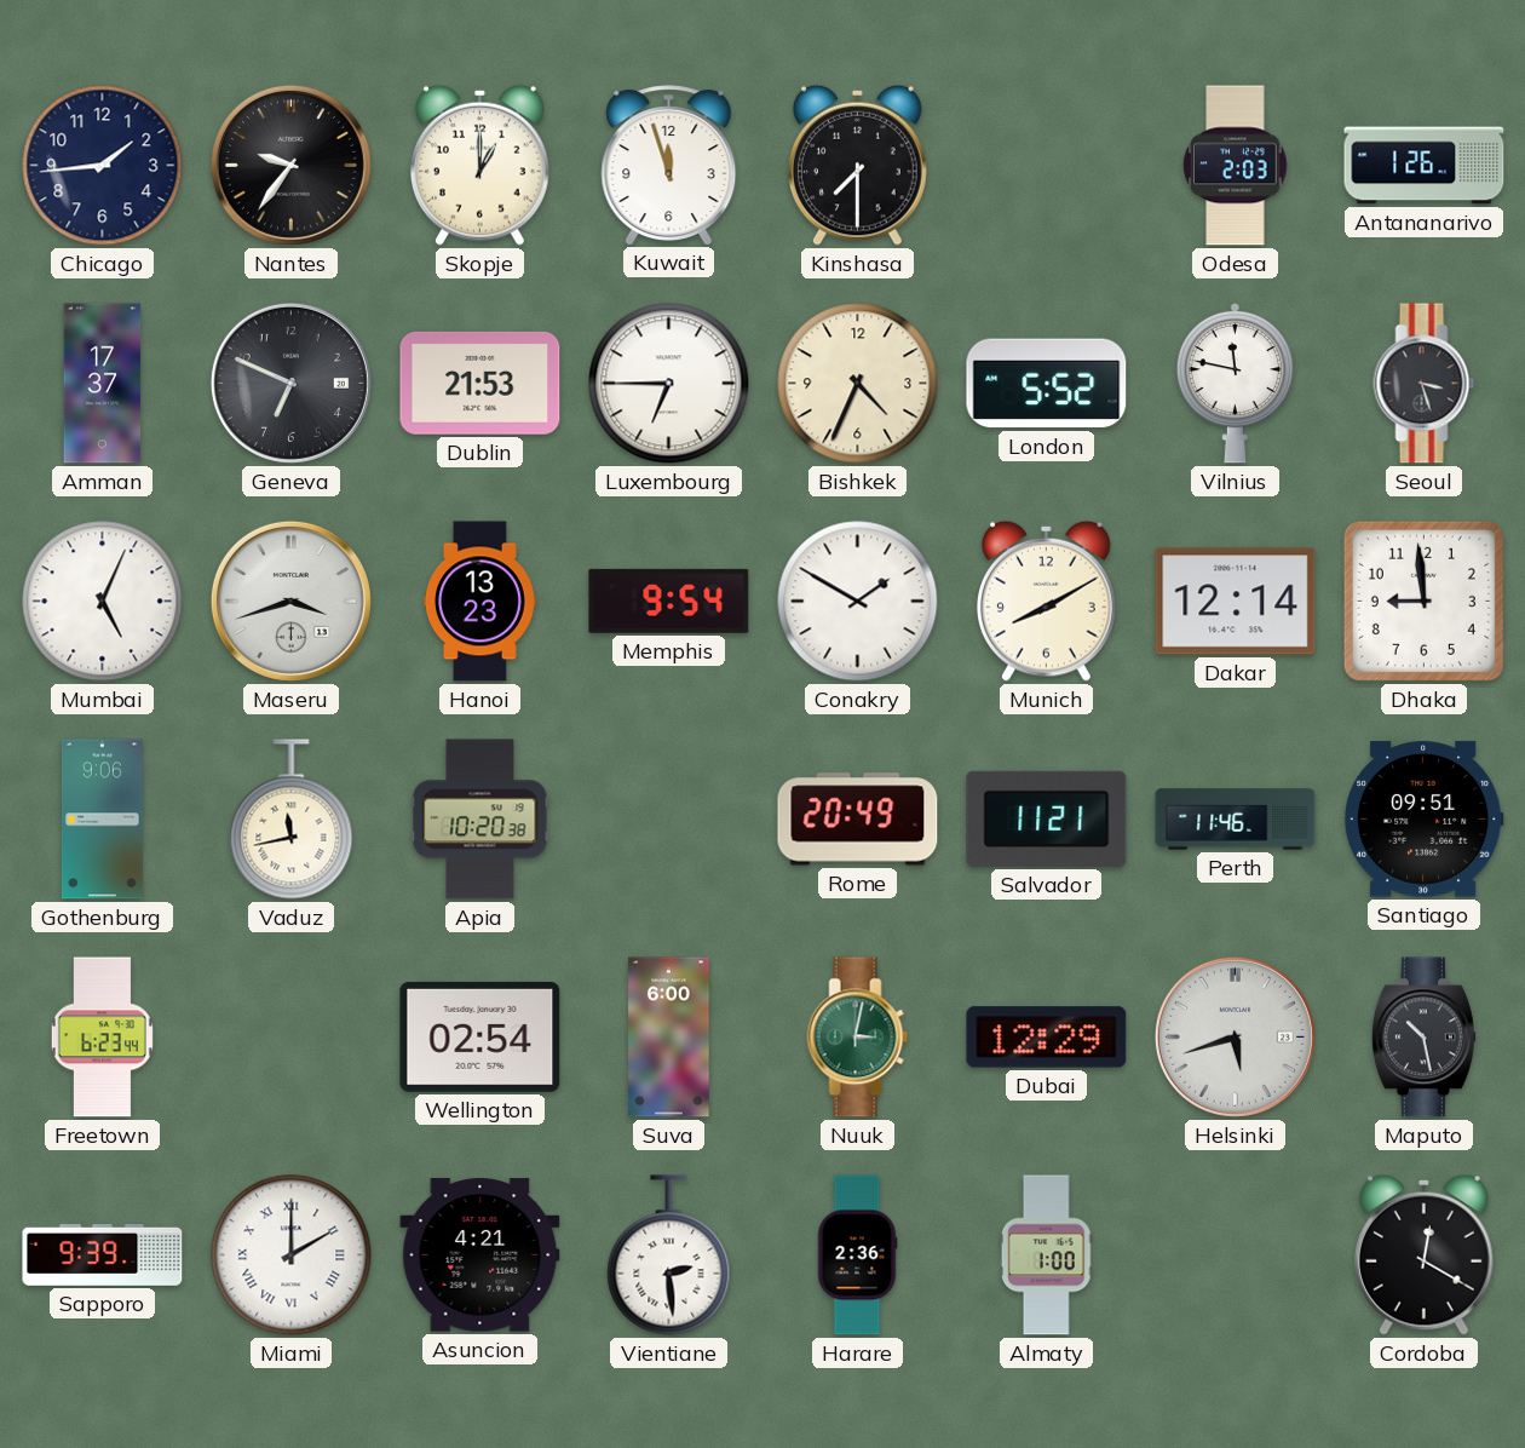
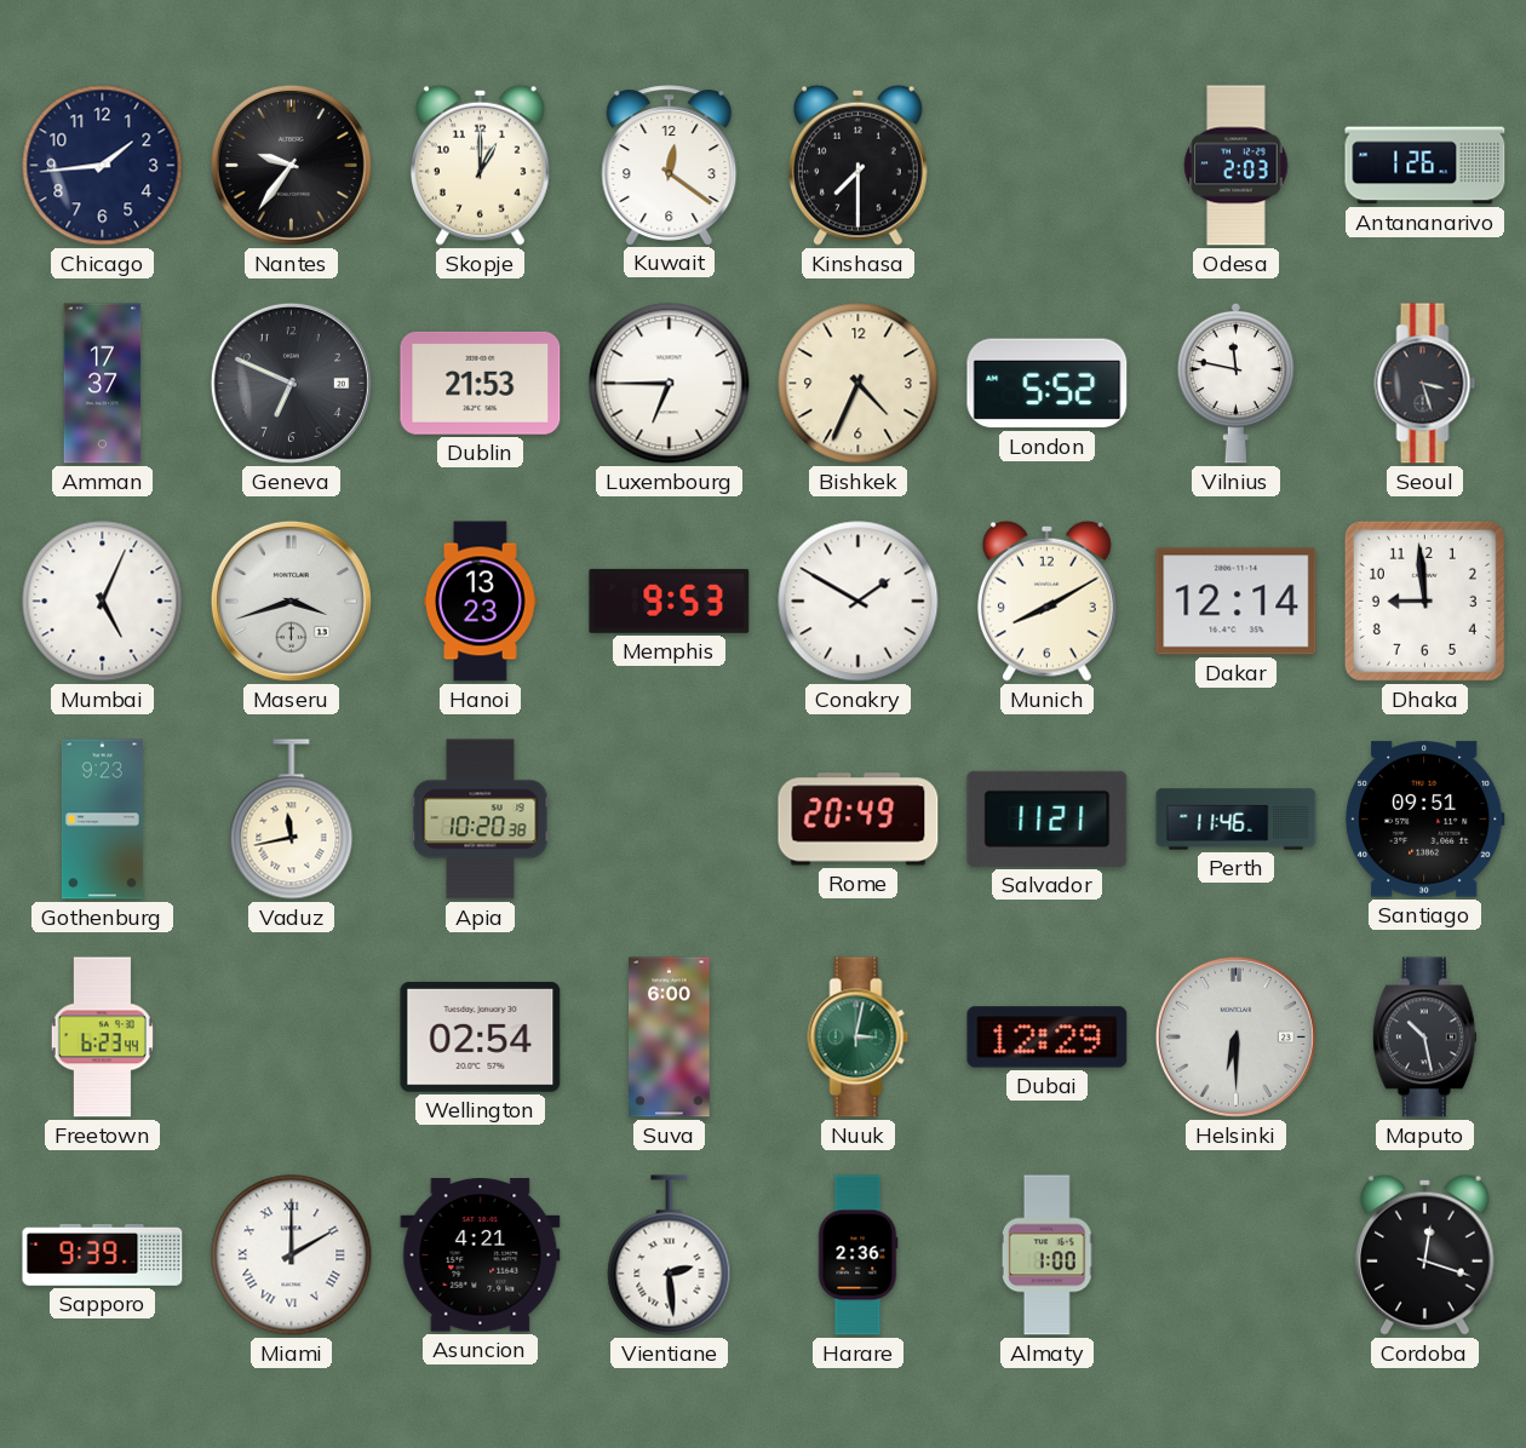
Kuwait: 11:57 -> 12:21
Memphis: 9:54 -> 9:53
Gothenburg: 9:06 -> 9:23
Helsinki: 5:42 -> 6:30
Cordoba: 12:20 -> 12:18
